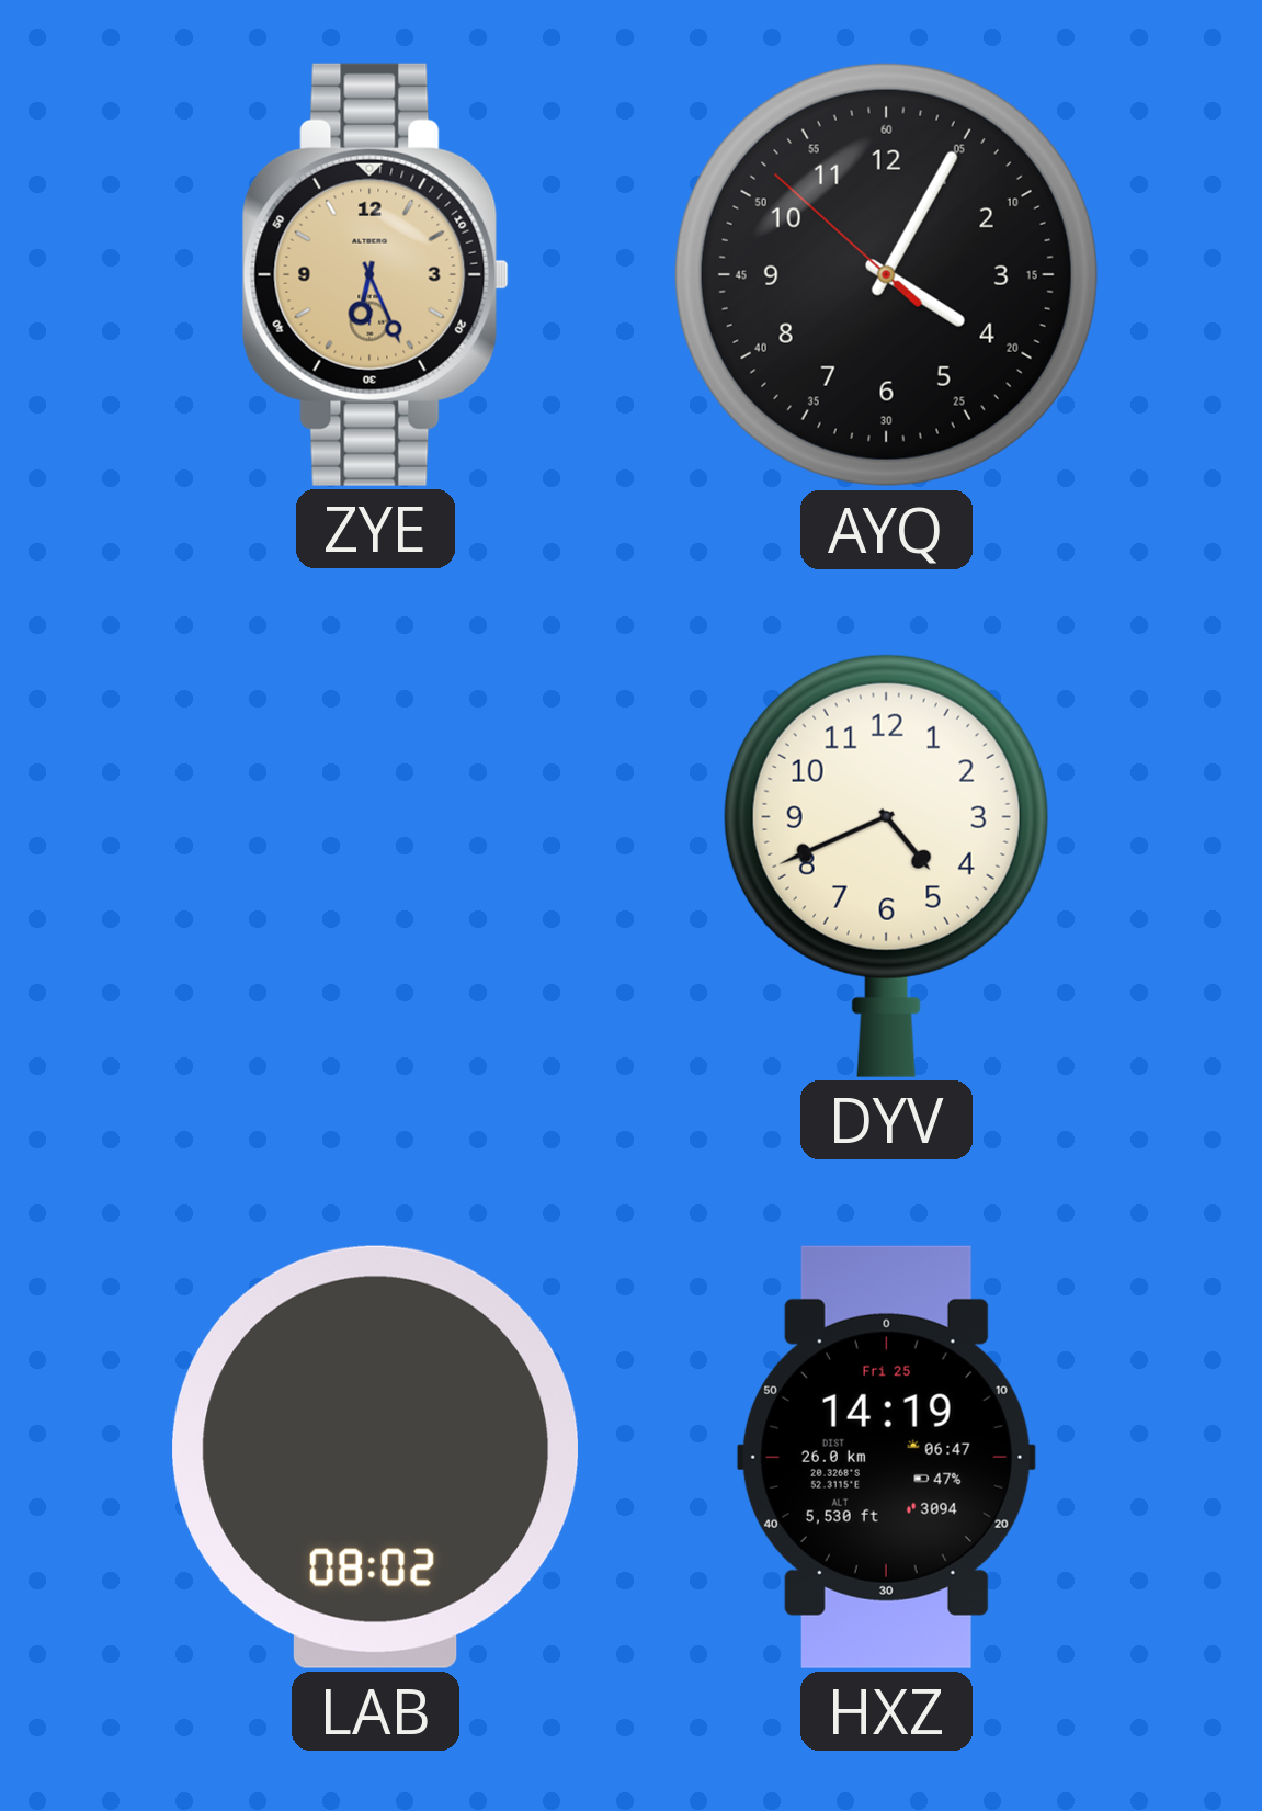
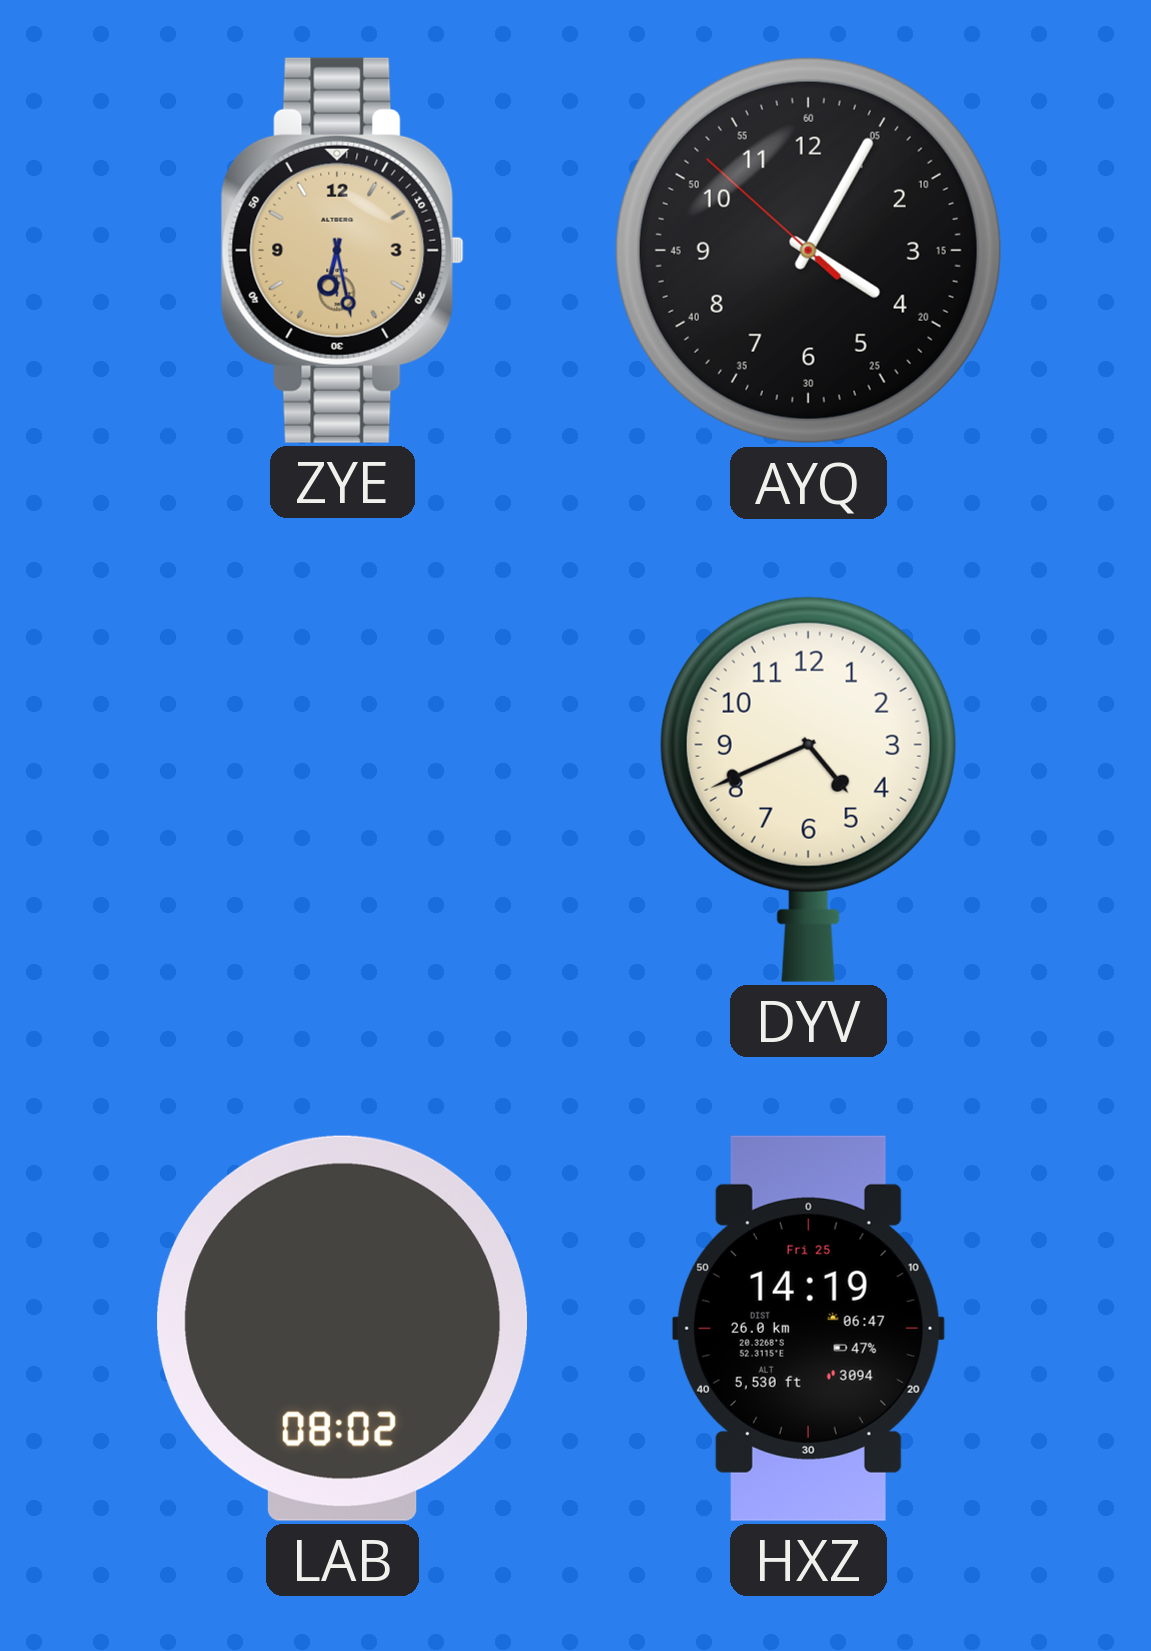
ZYE: 6:26 -> 6:28
